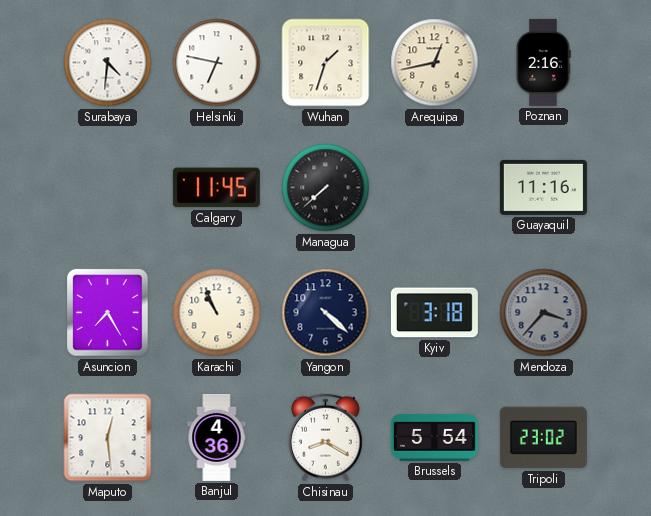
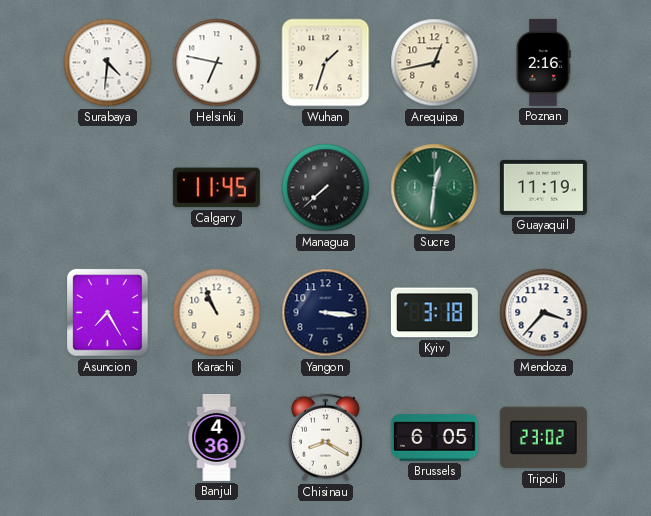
Sucre: none -> 12:31
Guayaquil: 11:16 -> 11:19
Yangon: 4:22 -> 3:16
Mendoza dial: grey -> white
Maputo: 12:29 -> none
Brussels: 5:54 -> 6:05
